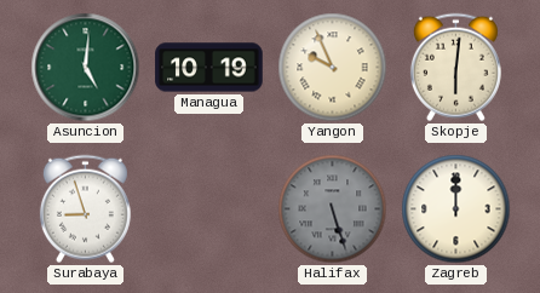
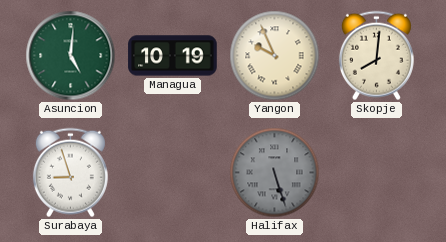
Skopje: 6:01 -> 8:01
Zagreb: 12:00 -> none
